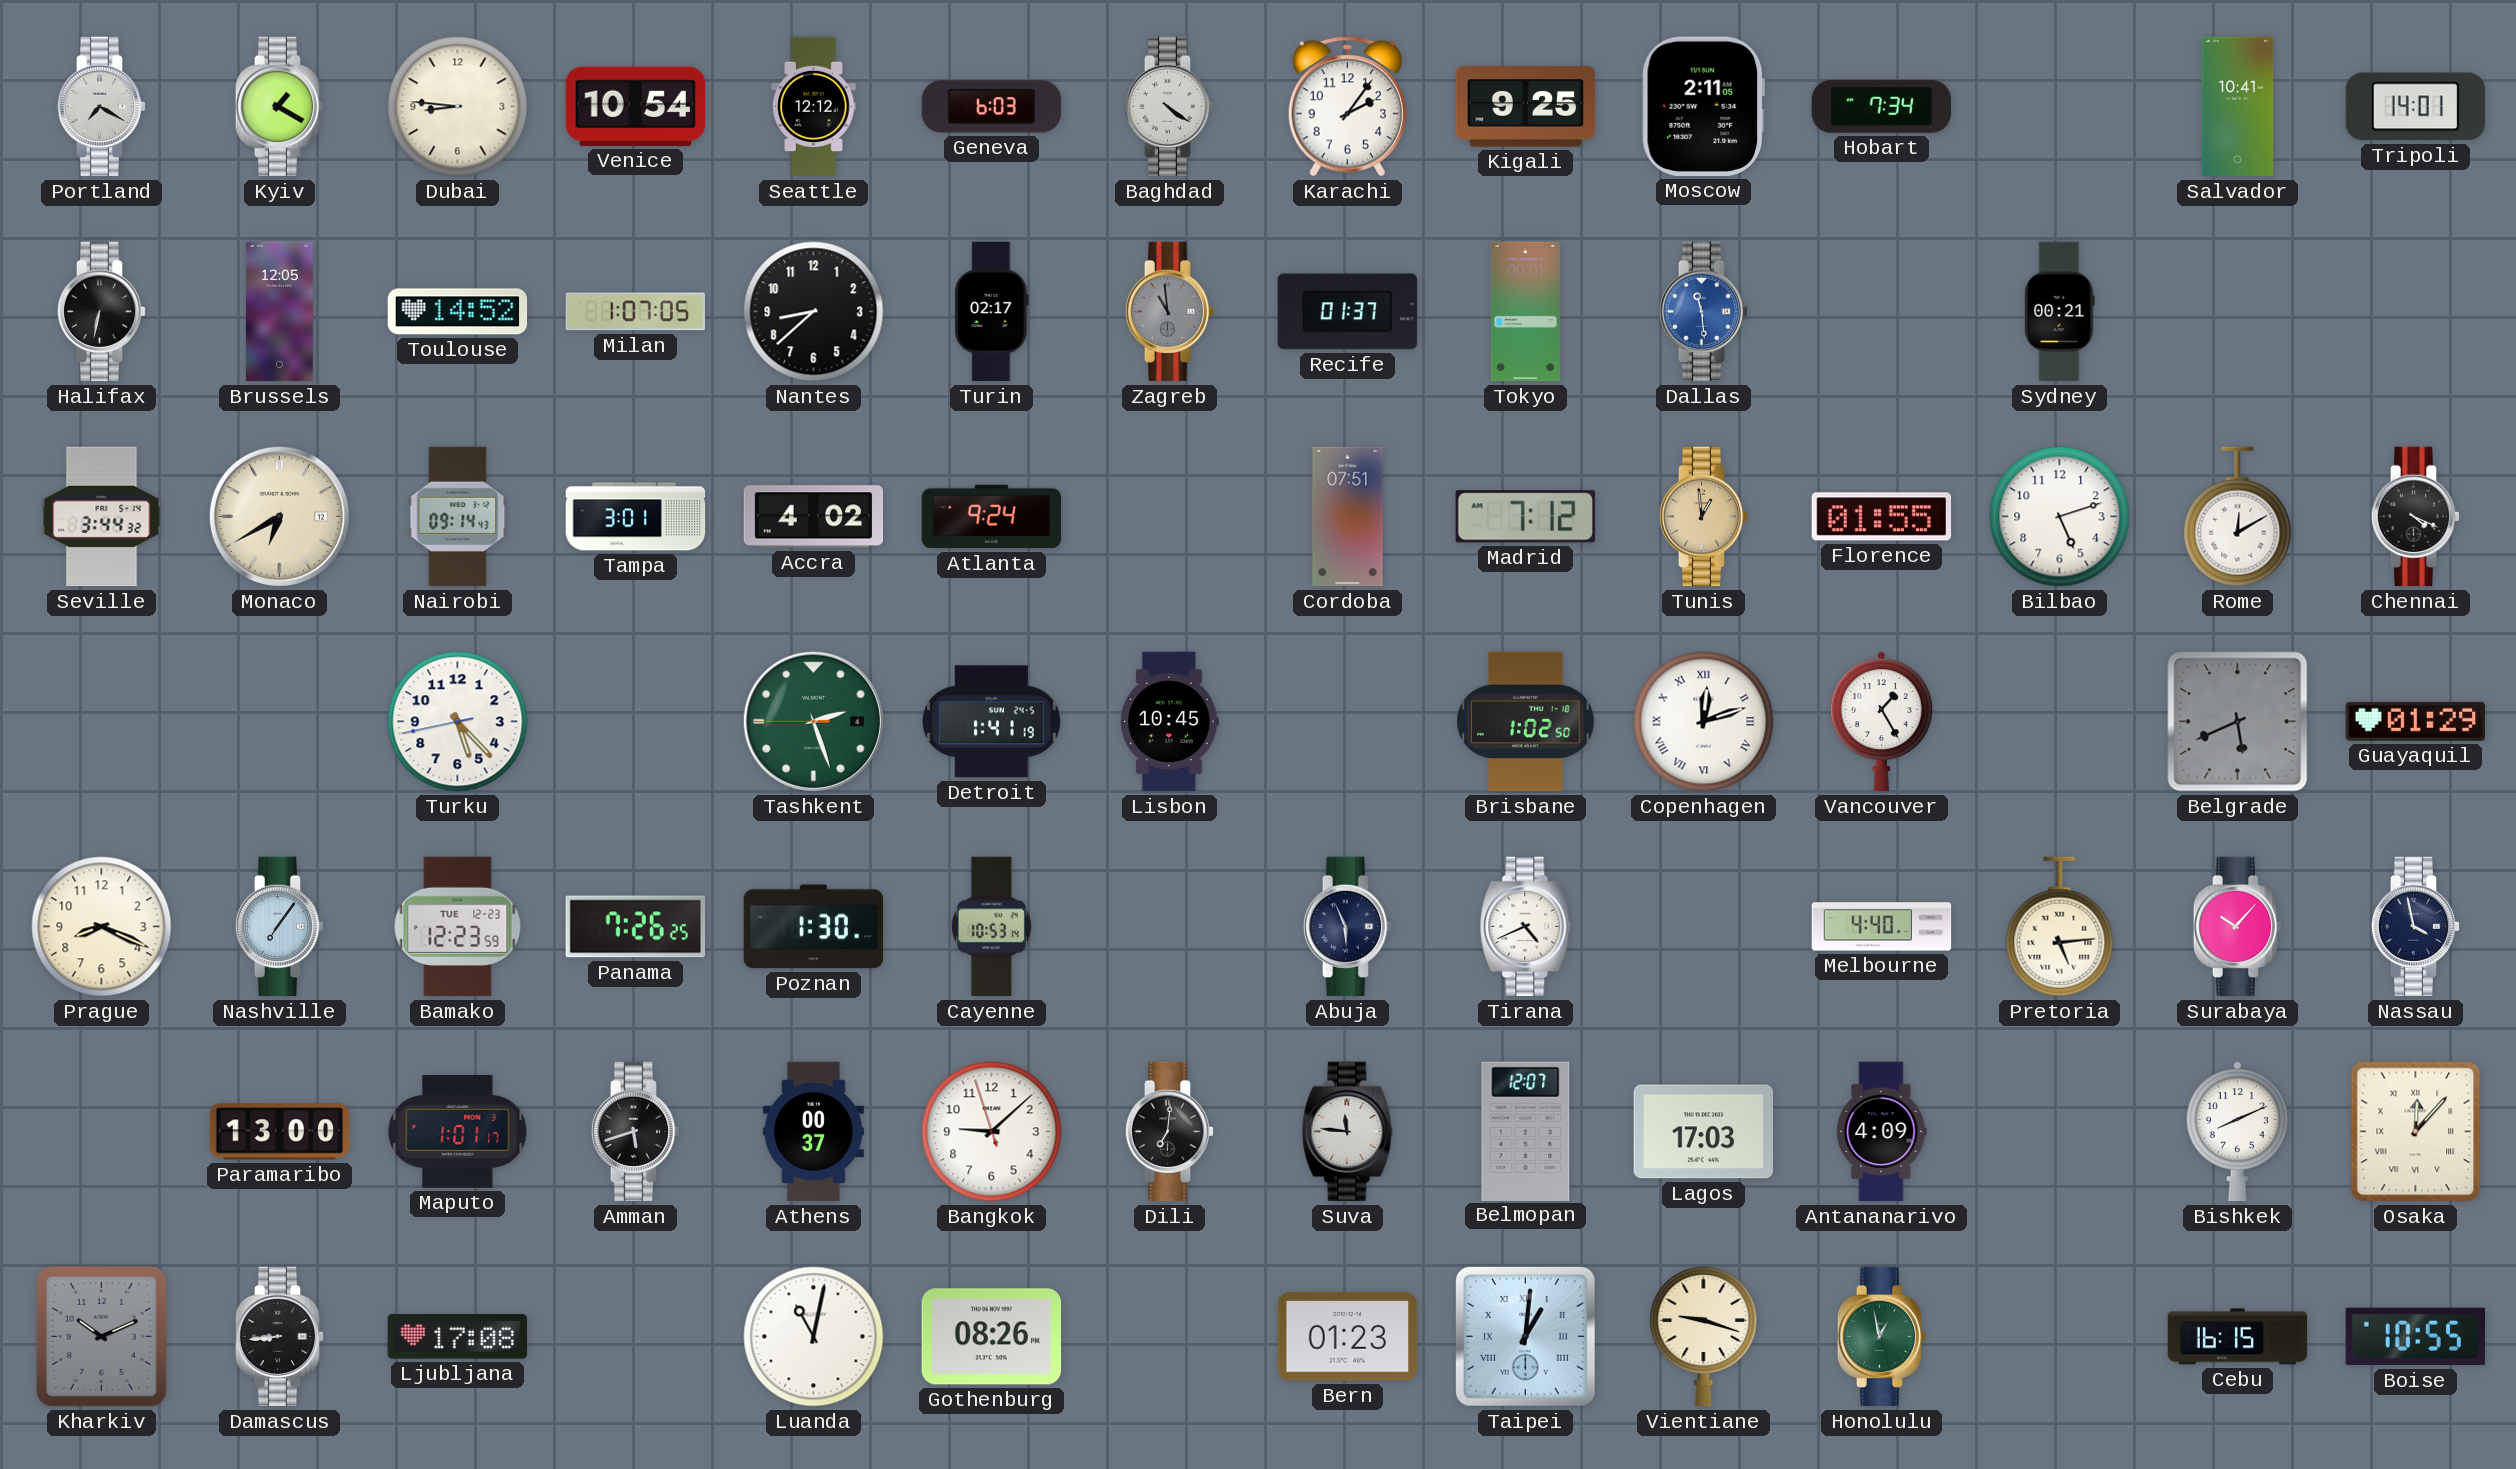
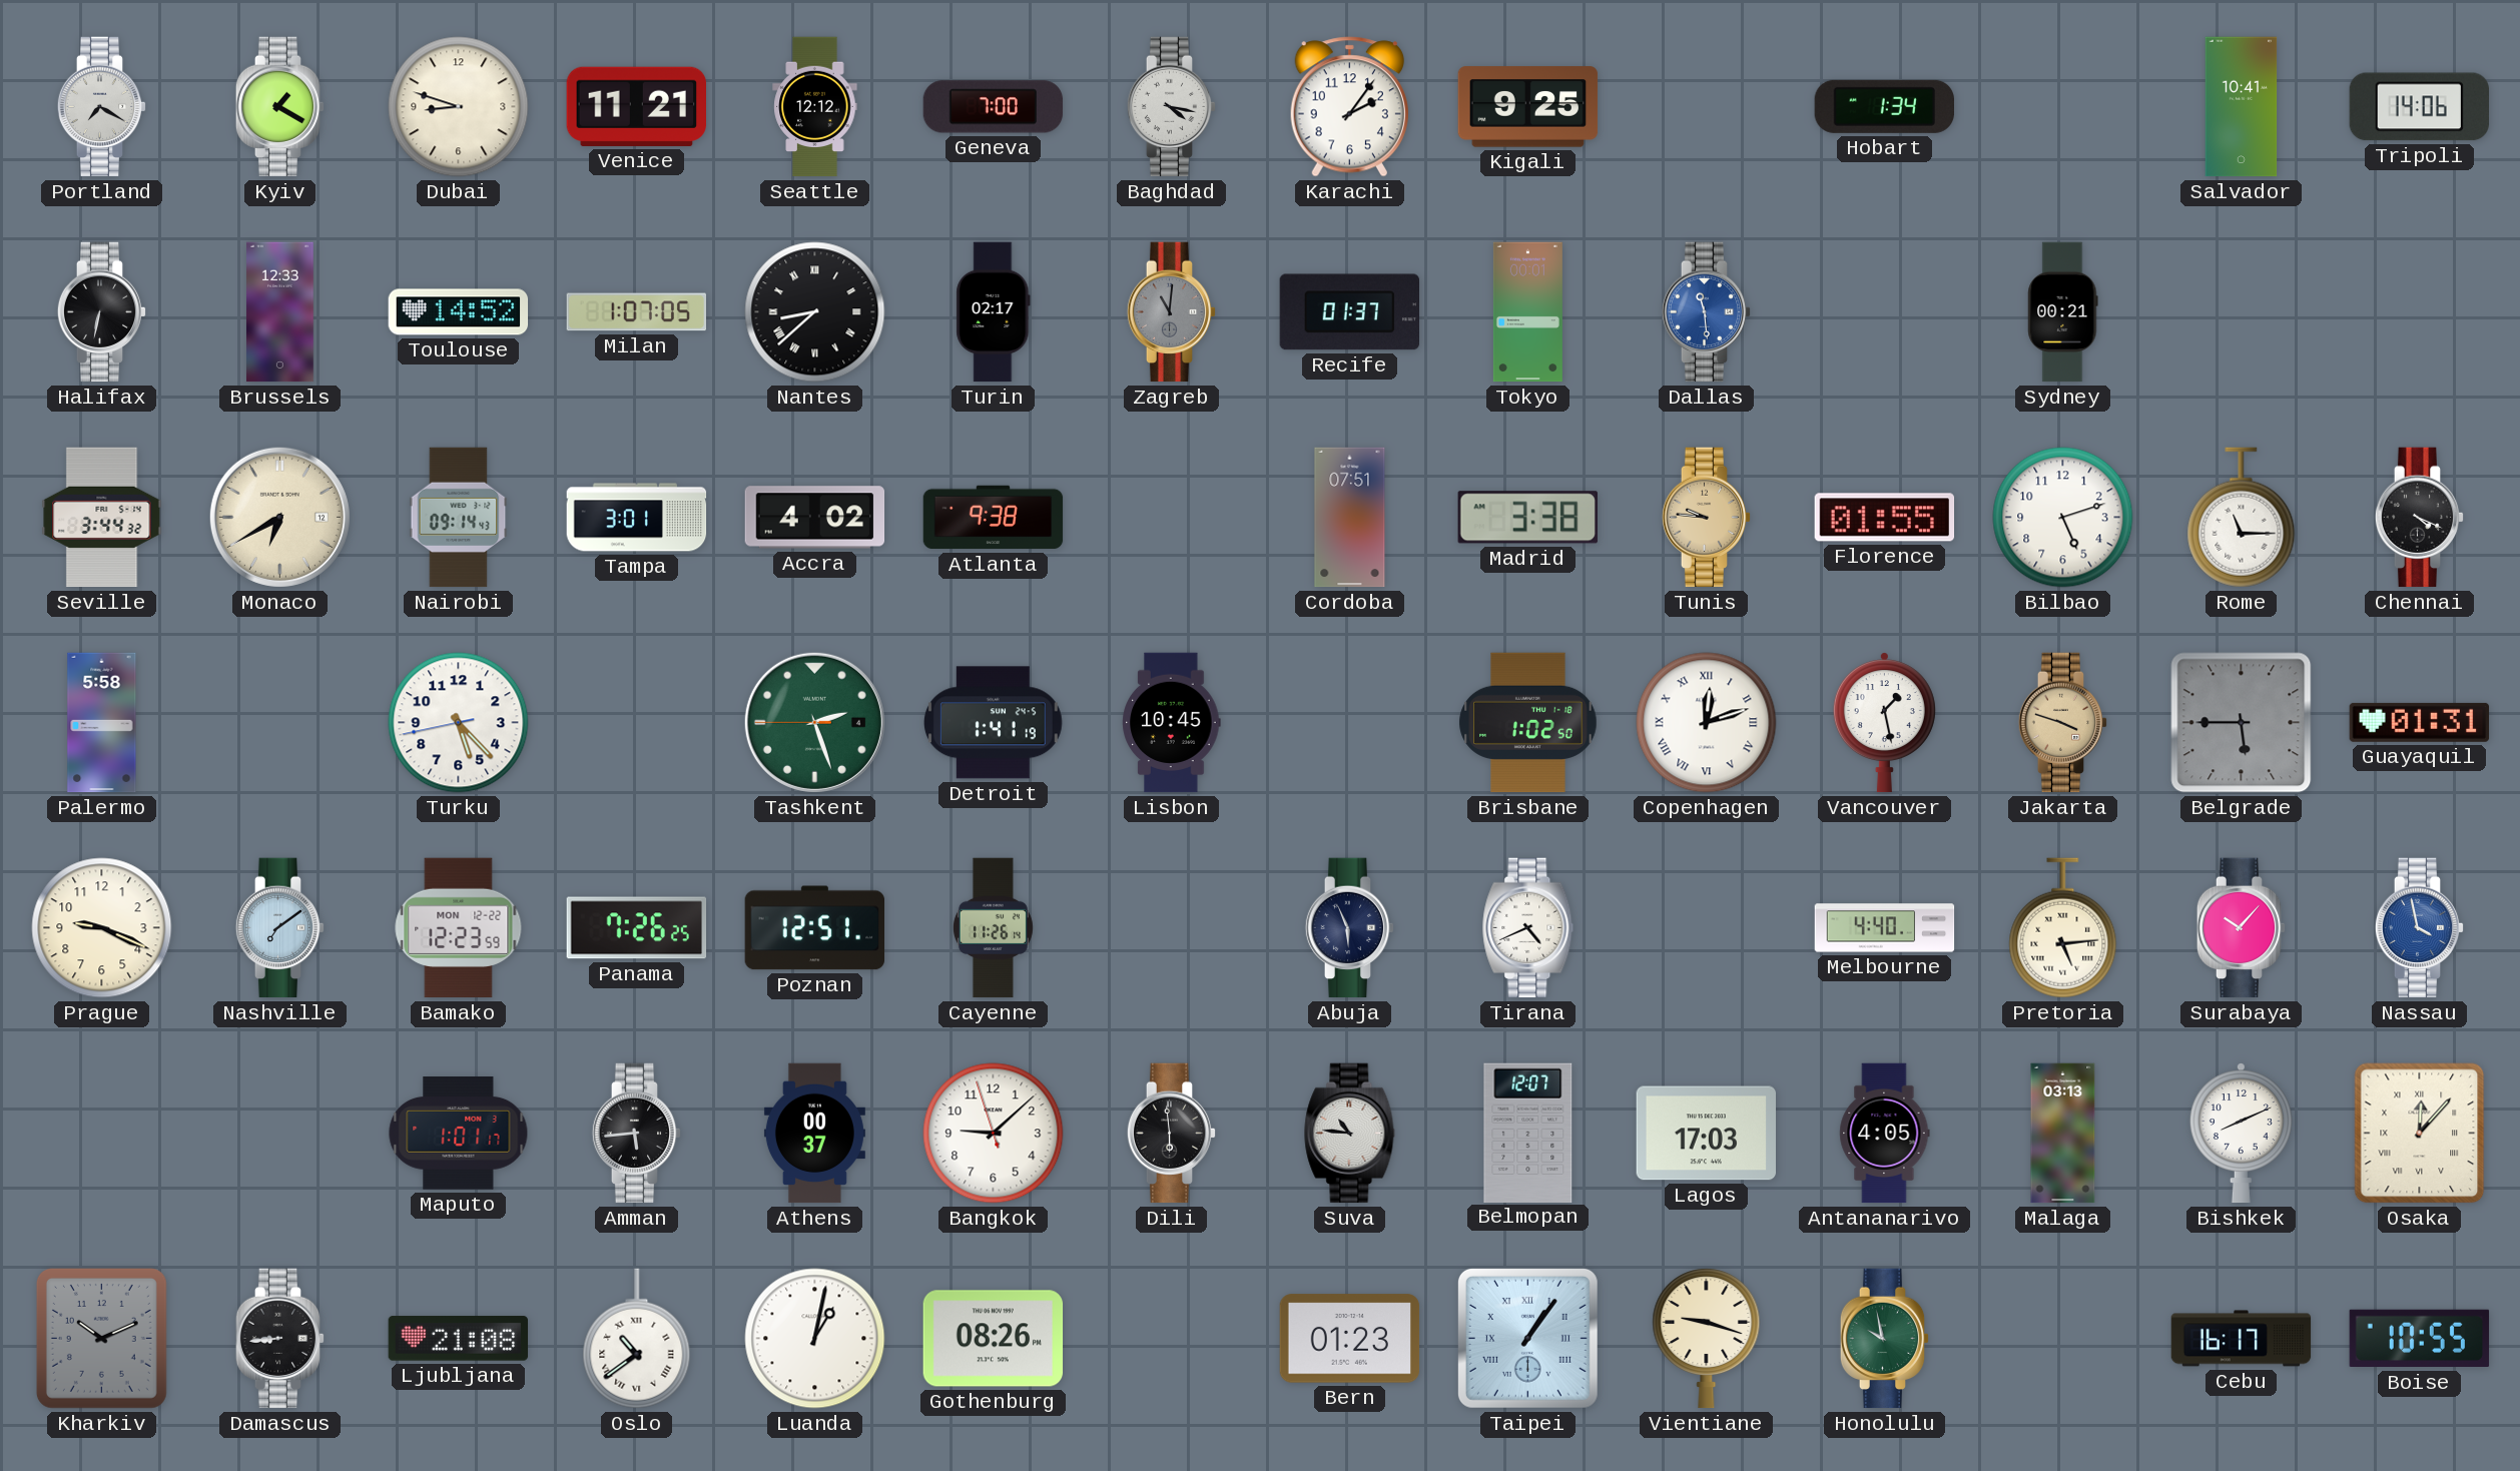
Dubai: 8:46 -> 8:48
Venice: 10:54 -> 11:21
Geneva: 6:03 -> 7:00
Baghdad: 4:21 -> 4:17
Moscow: 2:11 -> none
Hobart: 7:34 -> 1:34
Tripoli: 14:01 -> 14:06
Brussels: 12:05 -> 12:33
Nantes numerals: Arabic -> Roman
Zagreb: 10:59 -> 11:01
Atlanta: 9:24 -> 9:38
Madrid: 7:12 -> 3:38
Tunis: 12:59 -> 9:46
Rome: 12:10 -> 11:15
Palermo: none -> 5:58
Vancouver: 1:25 -> 1:28
Jakarta: none -> 3:48
Belgrade: 5:41 -> 5:45
Guayaquil: 01:29 -> 01:31
Prague: 8:19 -> 9:19
Nashville: 7:06 -> 7:09
Bamako date: TUE 12-23 -> MON 12-22
Poznan: 1:30 -> 12:51
Cayenne: 10:53 -> 11:26
Nassau dial: navy -> blue
Paramaribo: 13:00 -> none
Amman: 5:42 -> 5:44
Dili: 7:01 -> 5:59
Suva: 11:46 -> 10:46
Antananarivo: 4:09 -> 4:05
Malaga: none -> 03:13
Ljubljana: 17:08 -> 21:08
Oslo: none -> 10:39
Luanda: 11:02 -> 1:02
Taipei: 1:01 -> 1:06
Honolulu: 12:58 -> 9:58
Cebu: 16:15 -> 16:17
